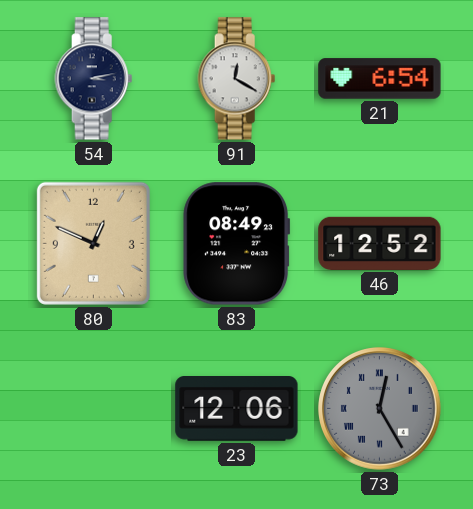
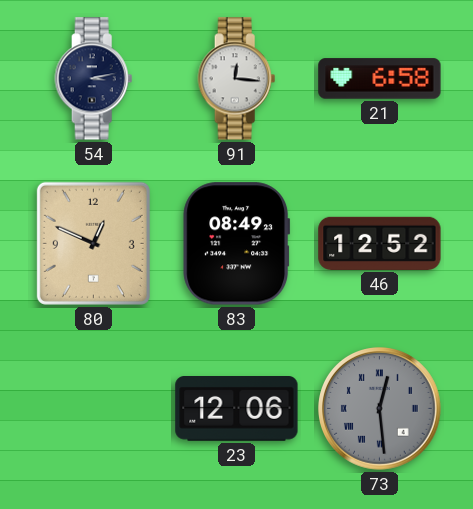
91: 12:20 -> 12:16
21: 6:54 -> 6:58
73: 12:25 -> 12:29
